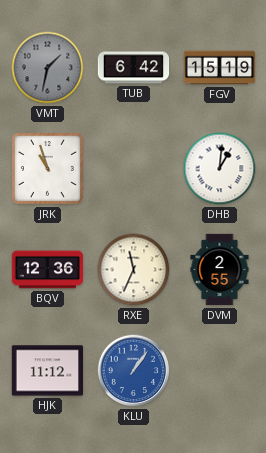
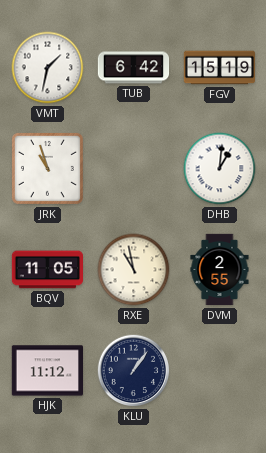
VMT dial: grey -> white
BQV: 12:36 -> 11:05
RXE: 11:34 -> 10:58
KLU dial: blue -> navy
